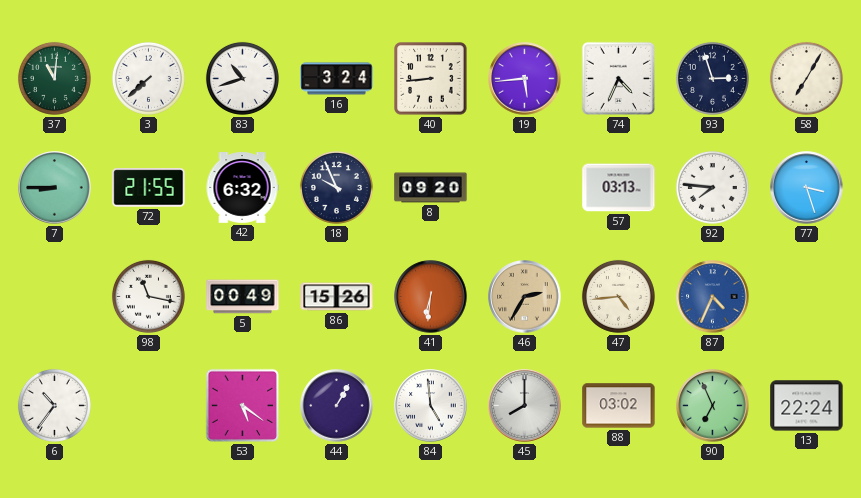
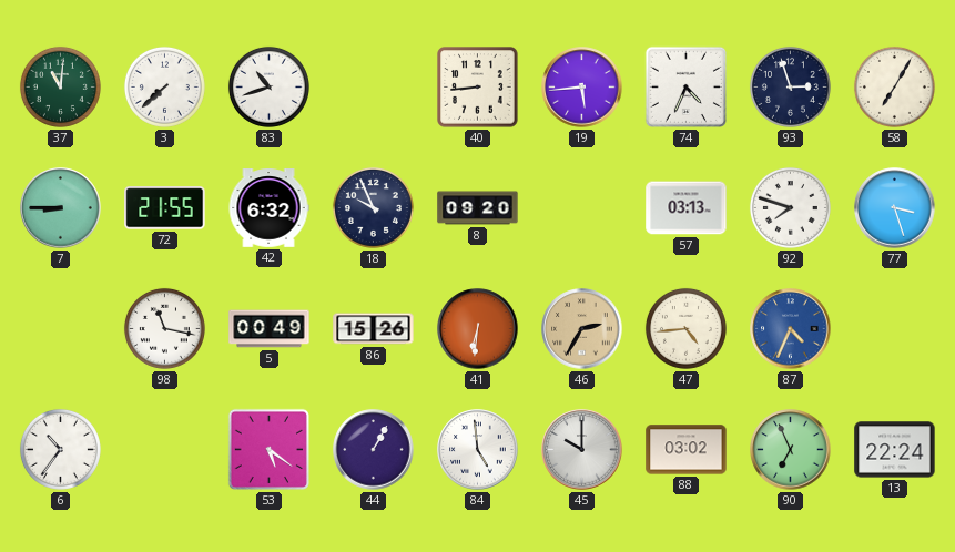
16: 3:24 -> none
92: 7:46 -> 7:48
45: 8:00 -> 10:00
